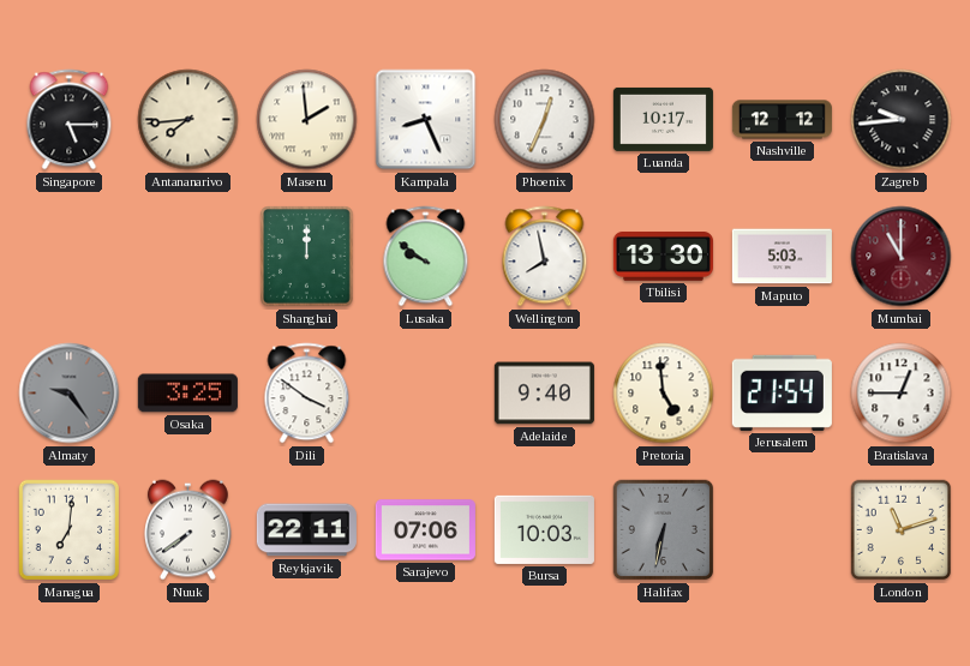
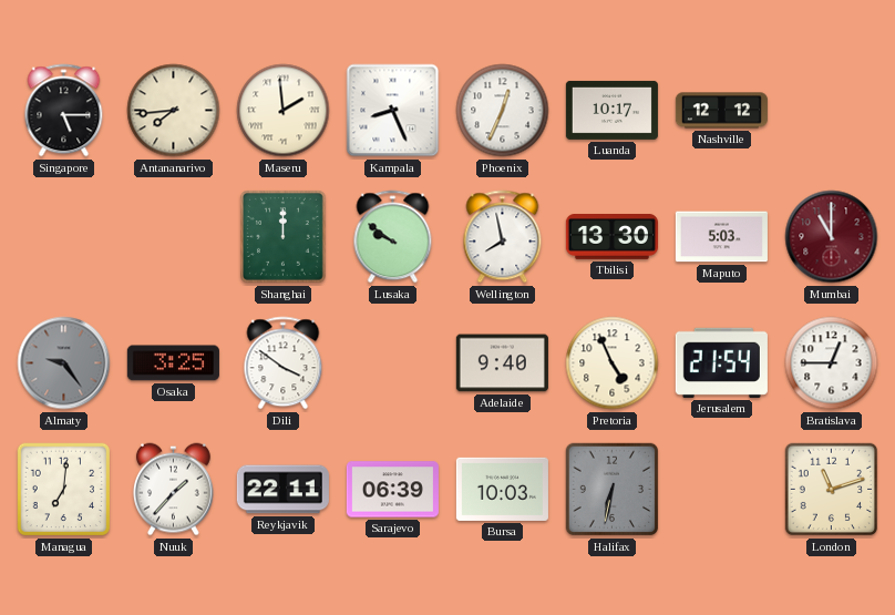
Zagreb: 9:44 -> none
Pretoria: 4:59 -> 4:56
Nuuk: 7:39 -> 1:37
Sarajevo: 07:06 -> 06:39
